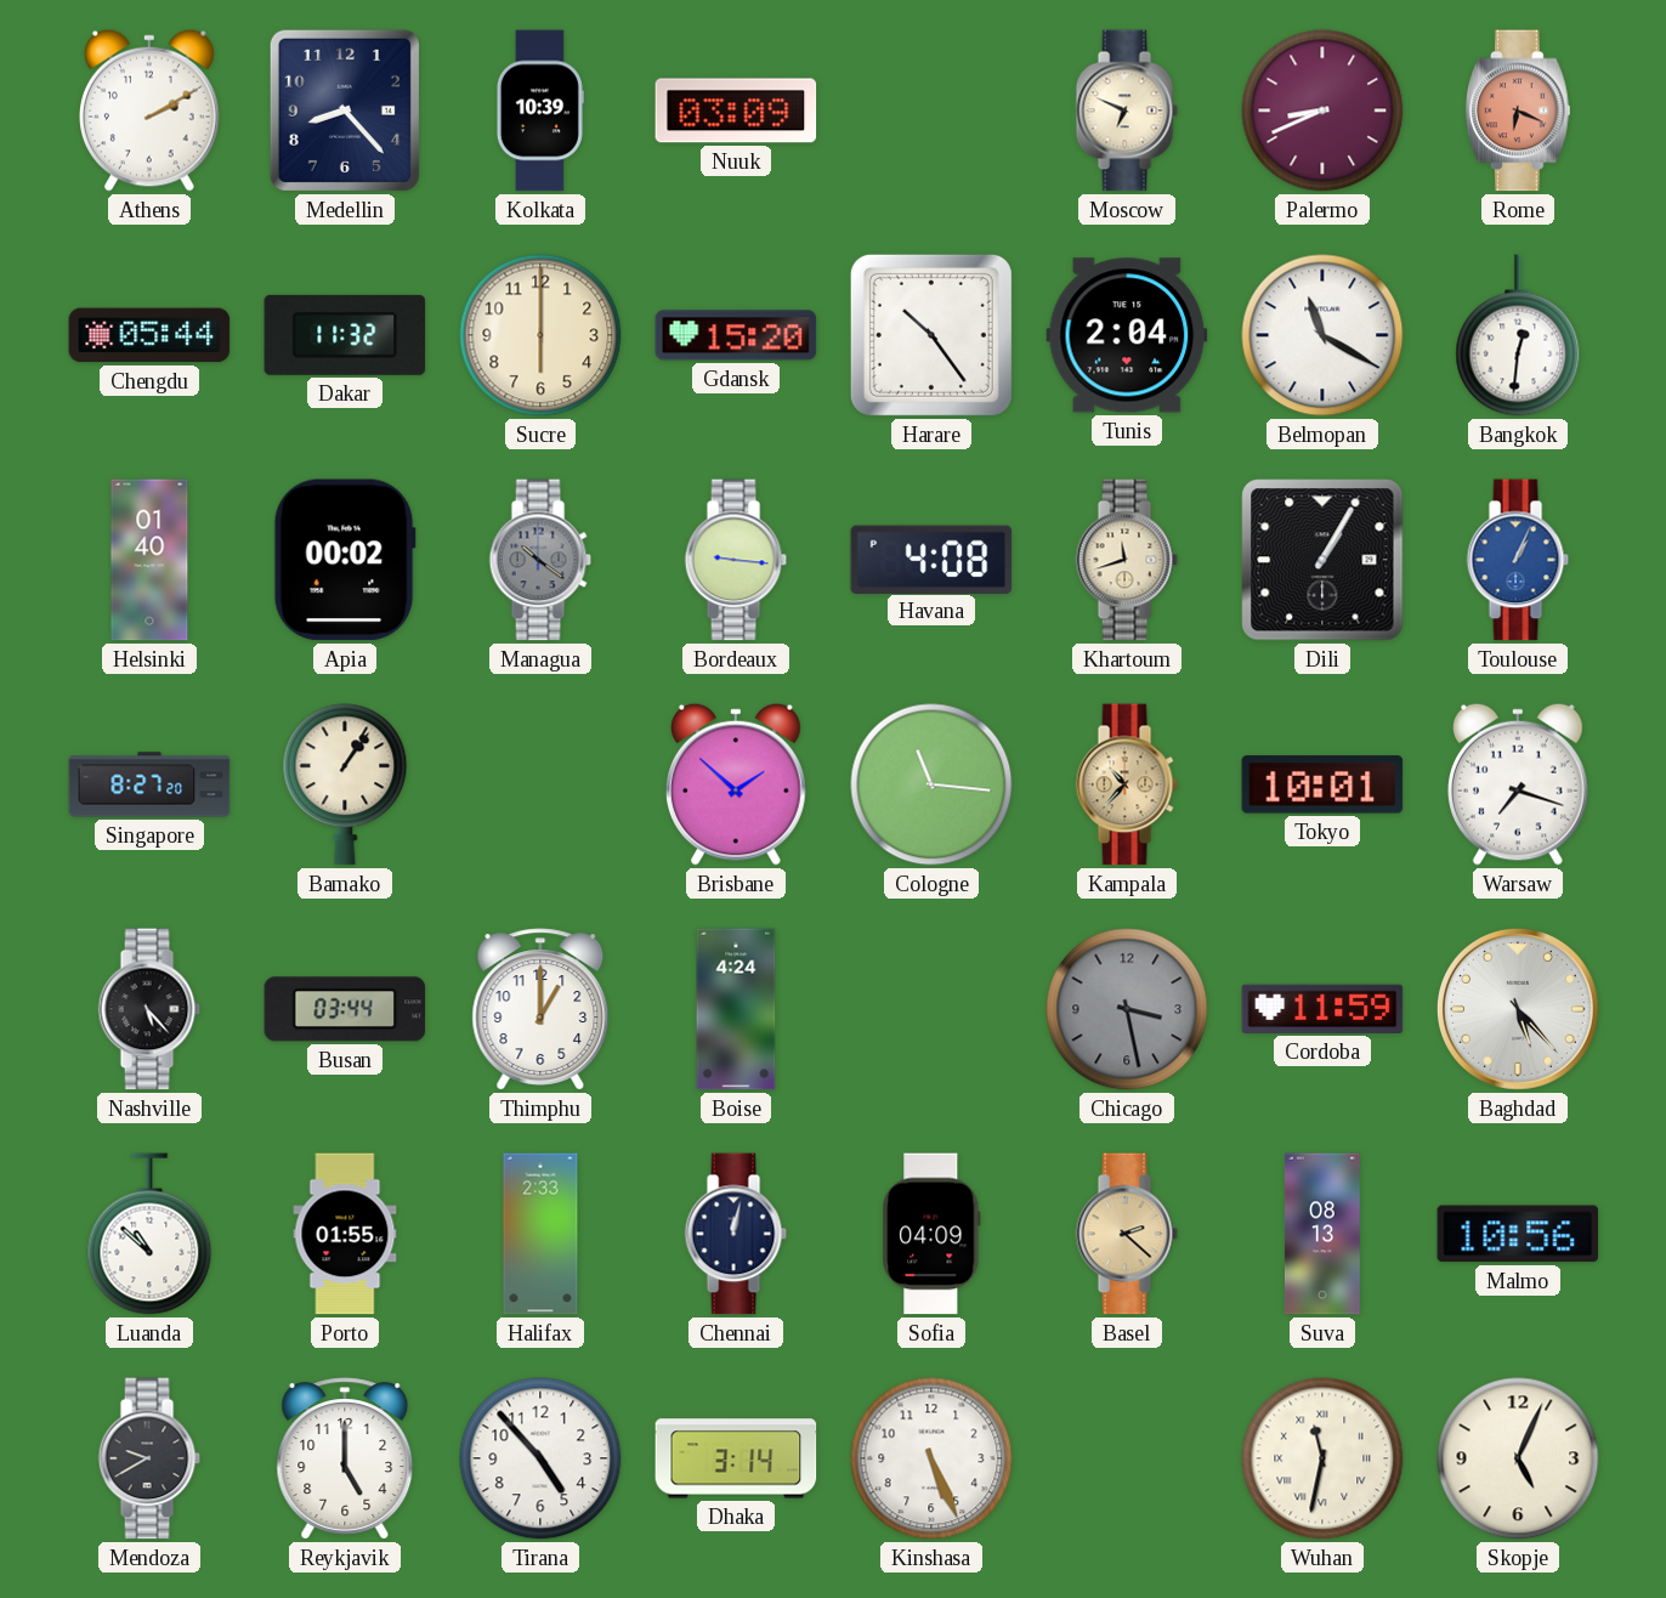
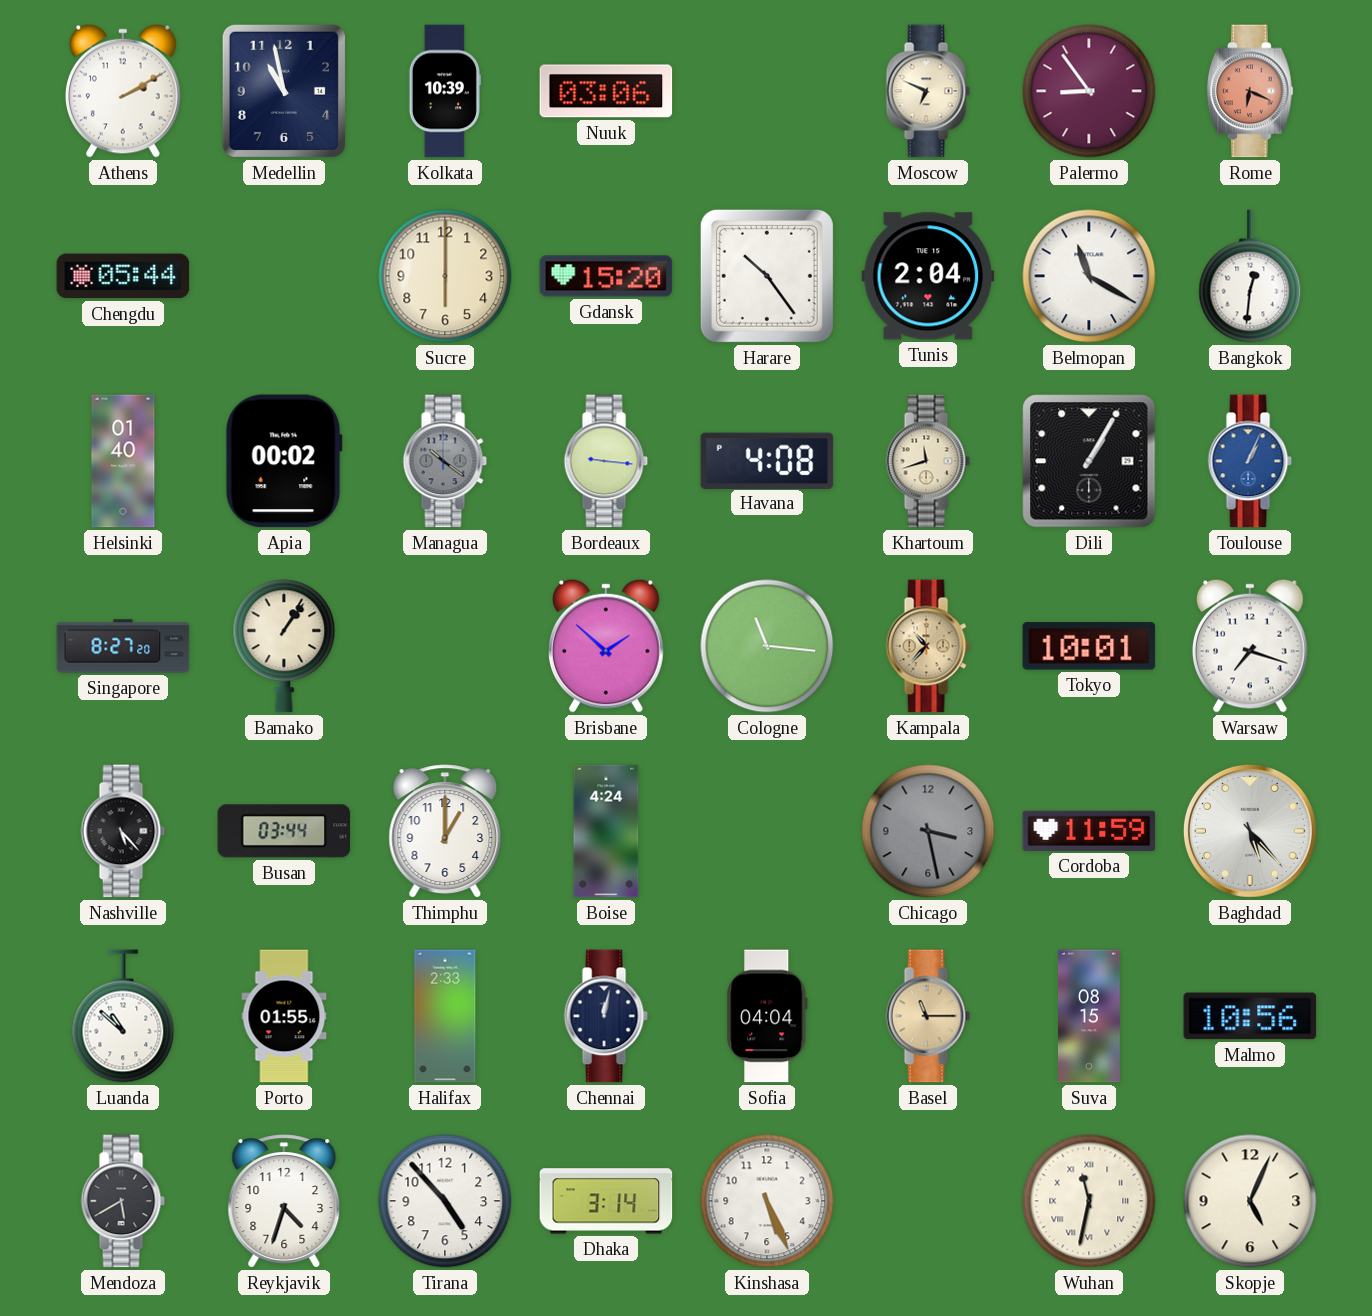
Medellin: 8:23 -> 10:58
Nuuk: 03:09 -> 03:06
Palermo: 8:41 -> 8:54
Dakar: 11:32 -> none
Sofia: 04:09 -> 04:04
Basel: 2:22 -> 11:15
Suva: 08:13 -> 08:15
Mendoza: 9:40 -> 5:40
Reykjavik: 5:00 -> 4:33
